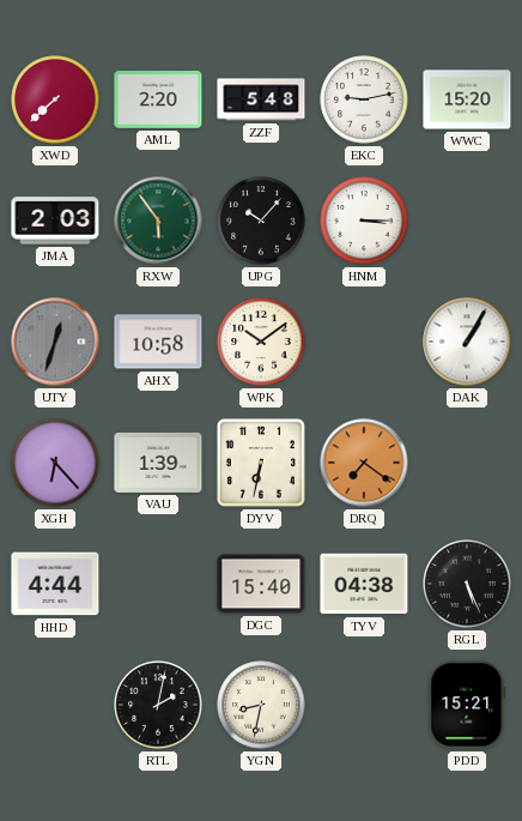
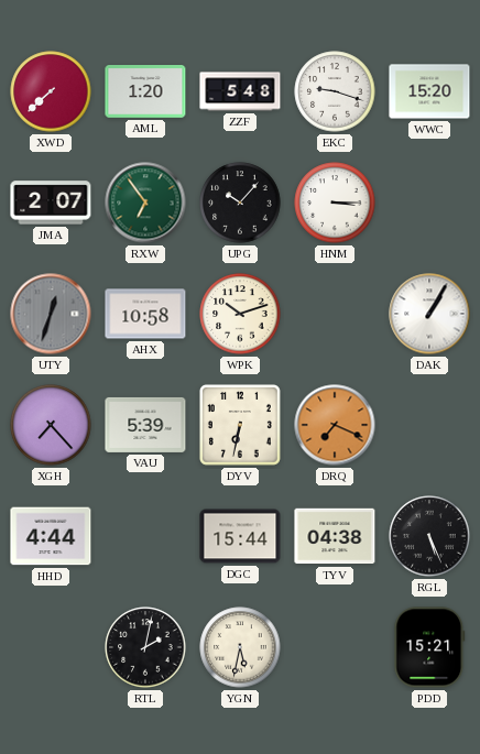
AML: 2:20 -> 1:20
EKC: 9:13 -> 9:18
JMA: 2:03 -> 2:07
RXW: 5:54 -> 6:54
WPK: 10:09 -> 10:12
XGH: 6:23 -> 7:23
VAU: 1:39 -> 5:39
DRQ: 7:21 -> 7:19
DGC: 15:40 -> 15:44
YGN: 8:32 -> 5:32
